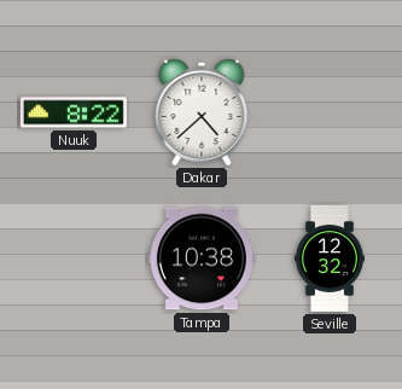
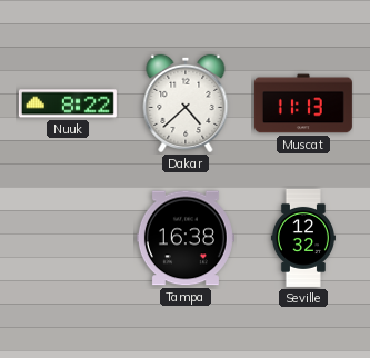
Muscat: none -> 11:13
Tampa: 10:38 -> 16:38
